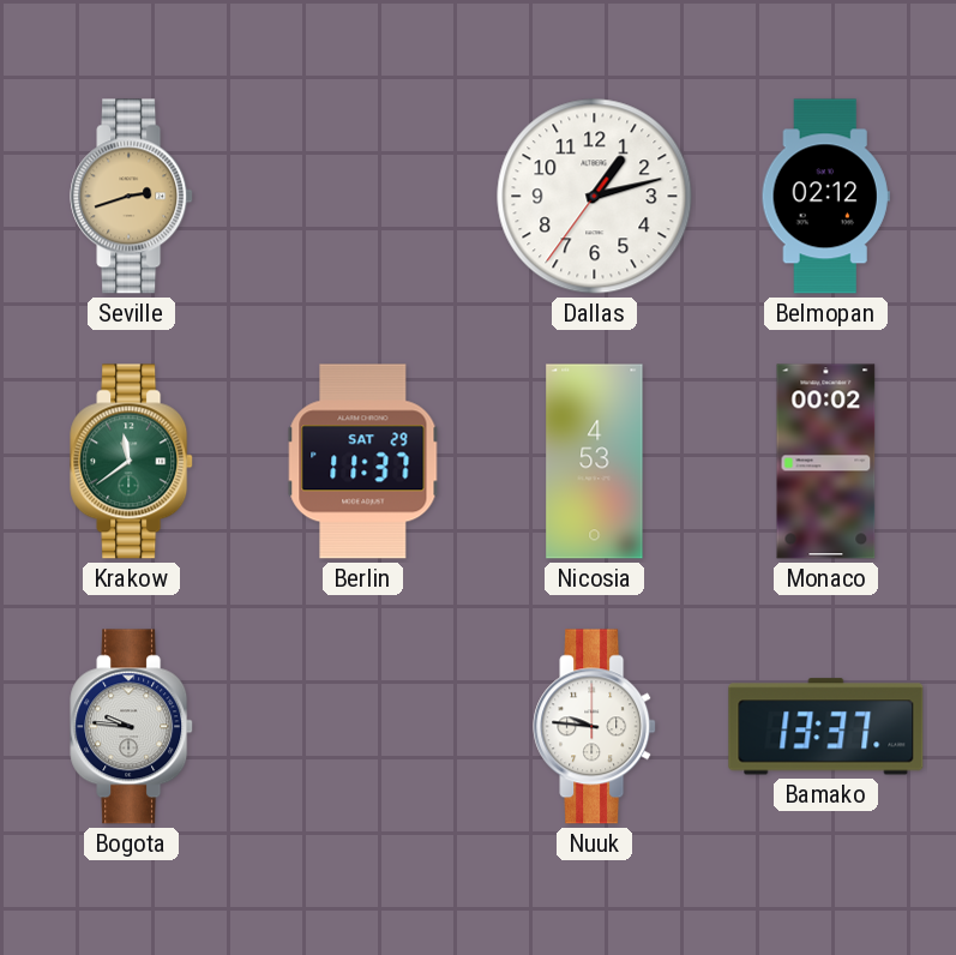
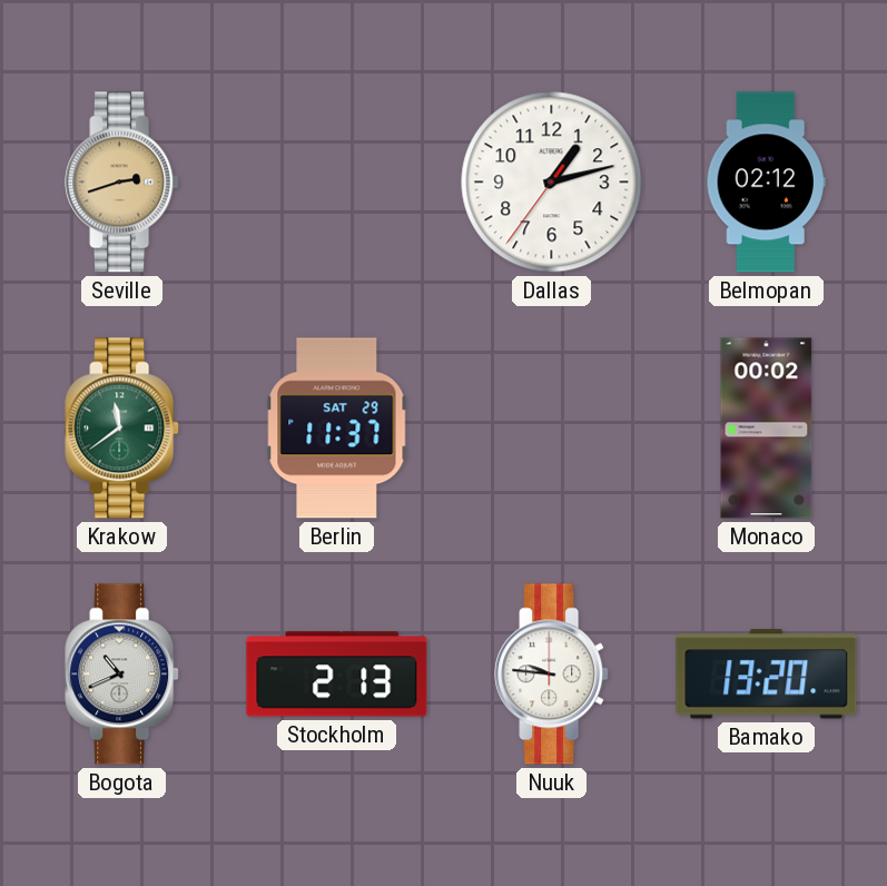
Nicosia: 4:53 -> none
Bogota: 9:46 -> 10:41
Stockholm: none -> 2:13
Bamako: 13:37 -> 13:20
